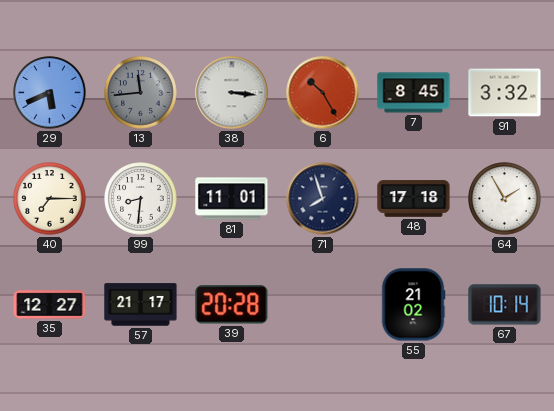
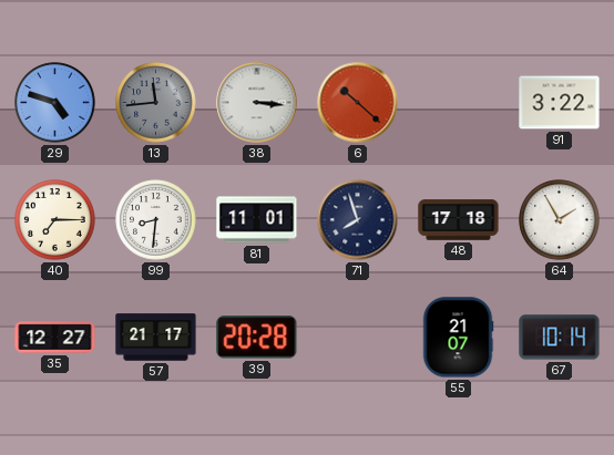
29: 5:41 -> 4:48
6: 10:25 -> 10:22
7: 8:45 -> none
91: 3:32 -> 3:22
55: 21:02 -> 21:07
